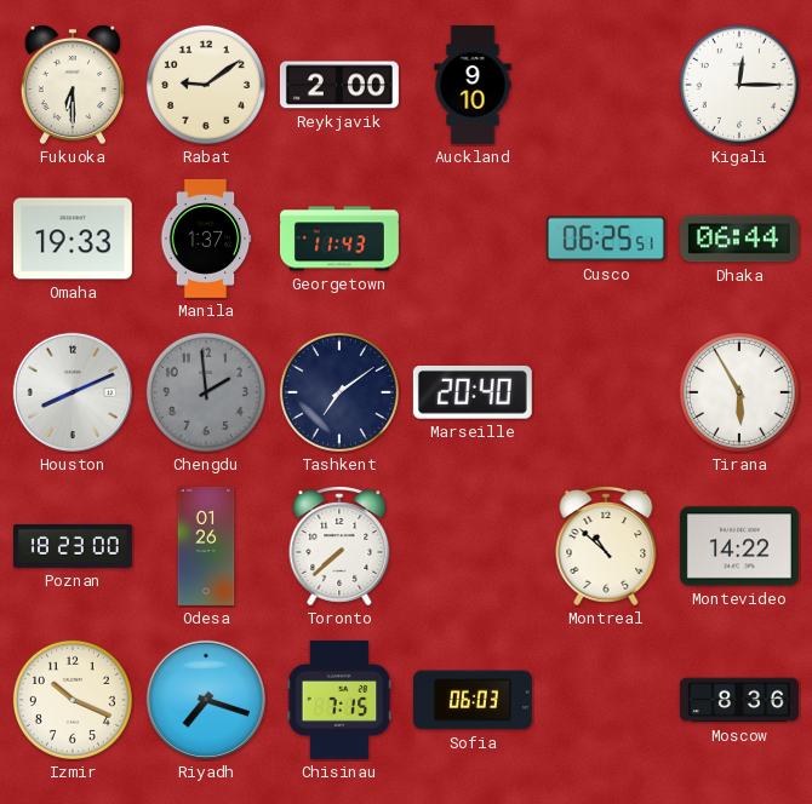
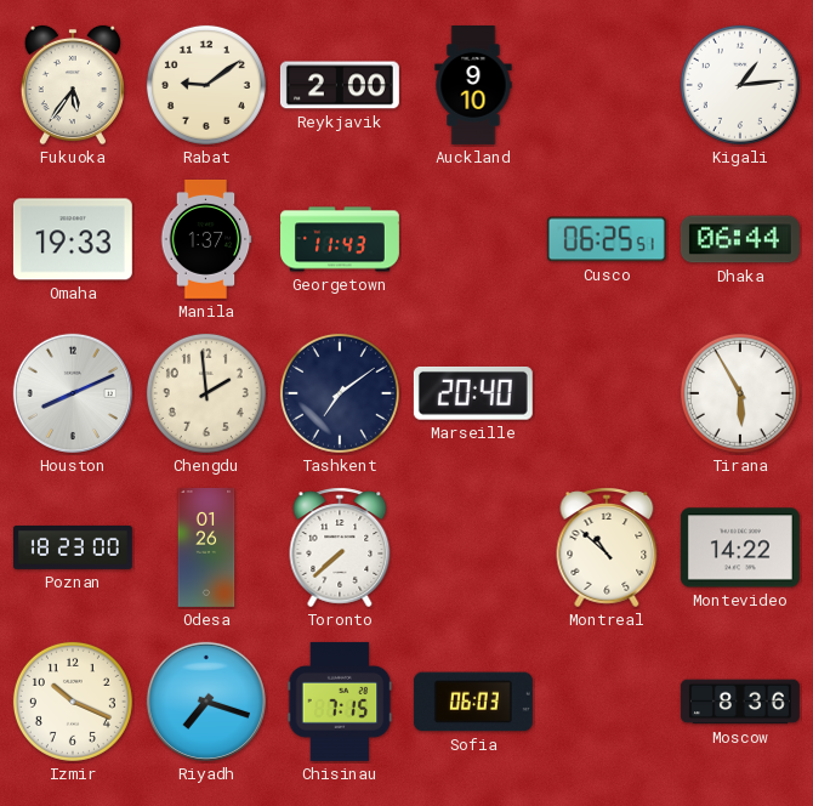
Fukuoka: 6:30 -> 5:36
Kigali: 12:15 -> 1:14
Chengdu dial: grey -> cream
